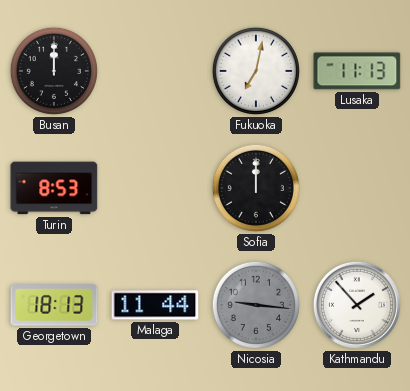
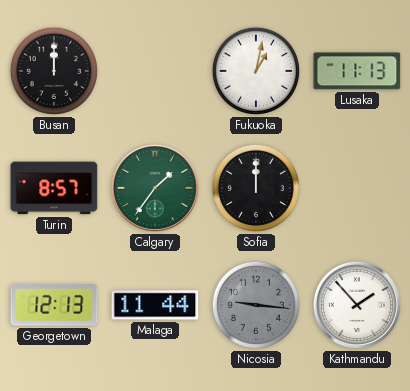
Fukuoka: 7:02 -> 1:02
Turin: 8:53 -> 8:57
Calgary: none -> 1:36
Georgetown: 18:13 -> 12:13
